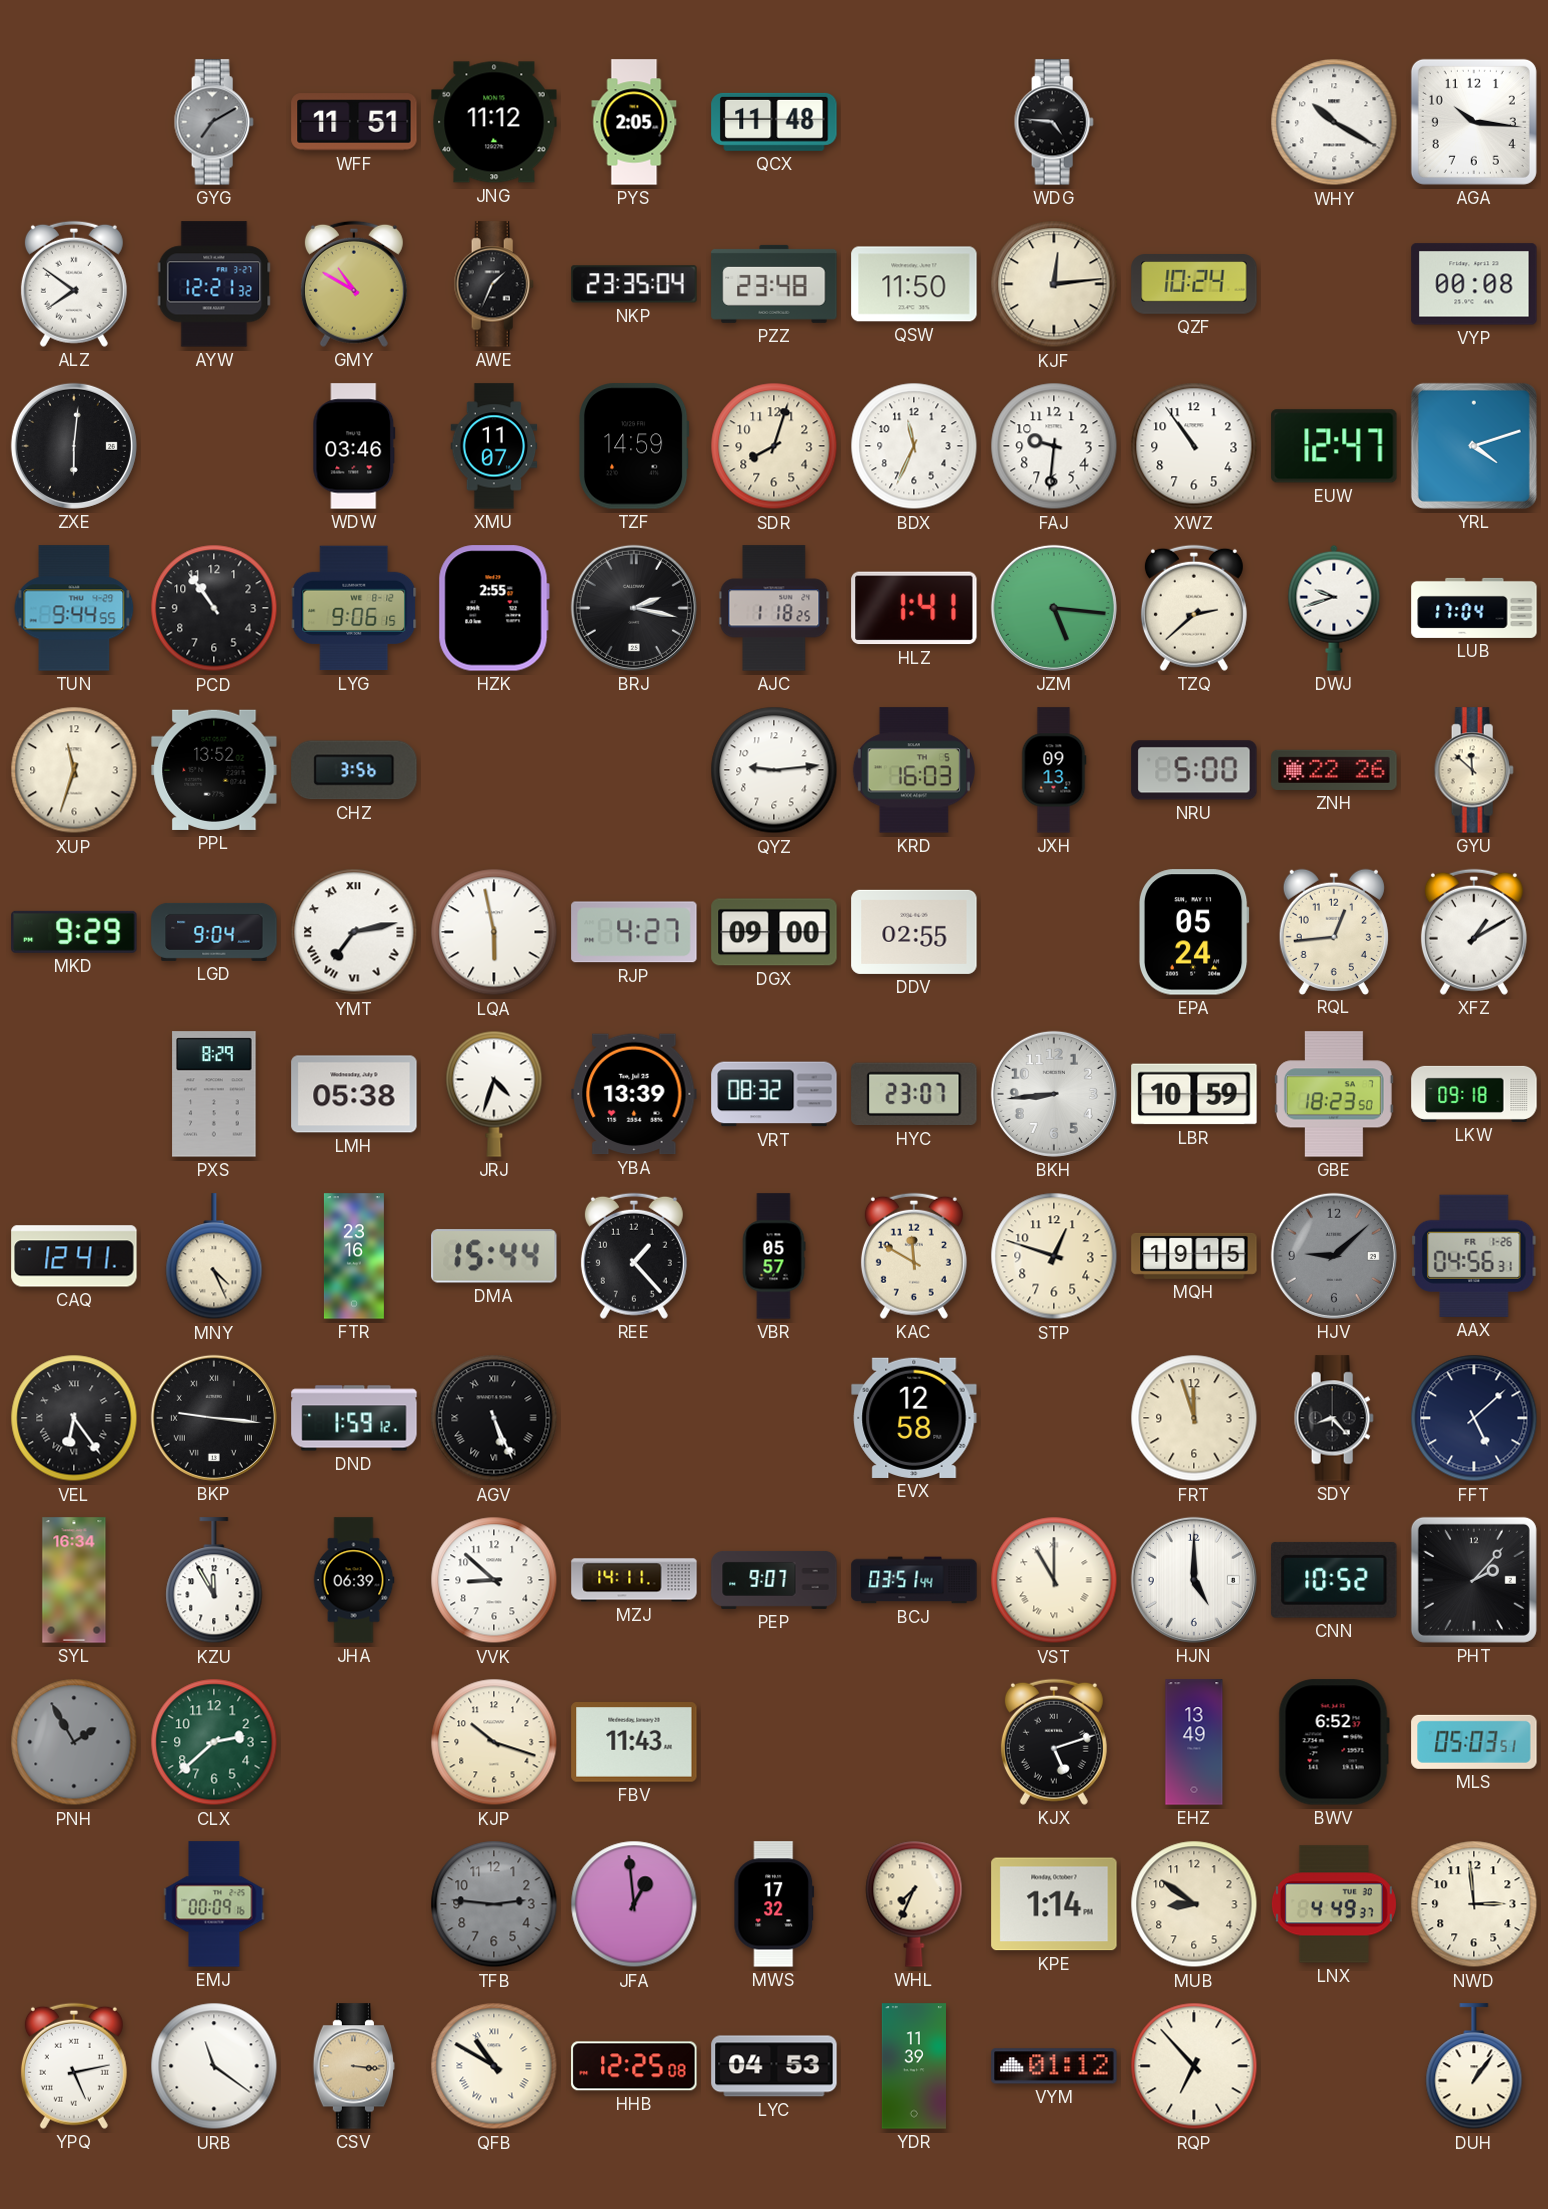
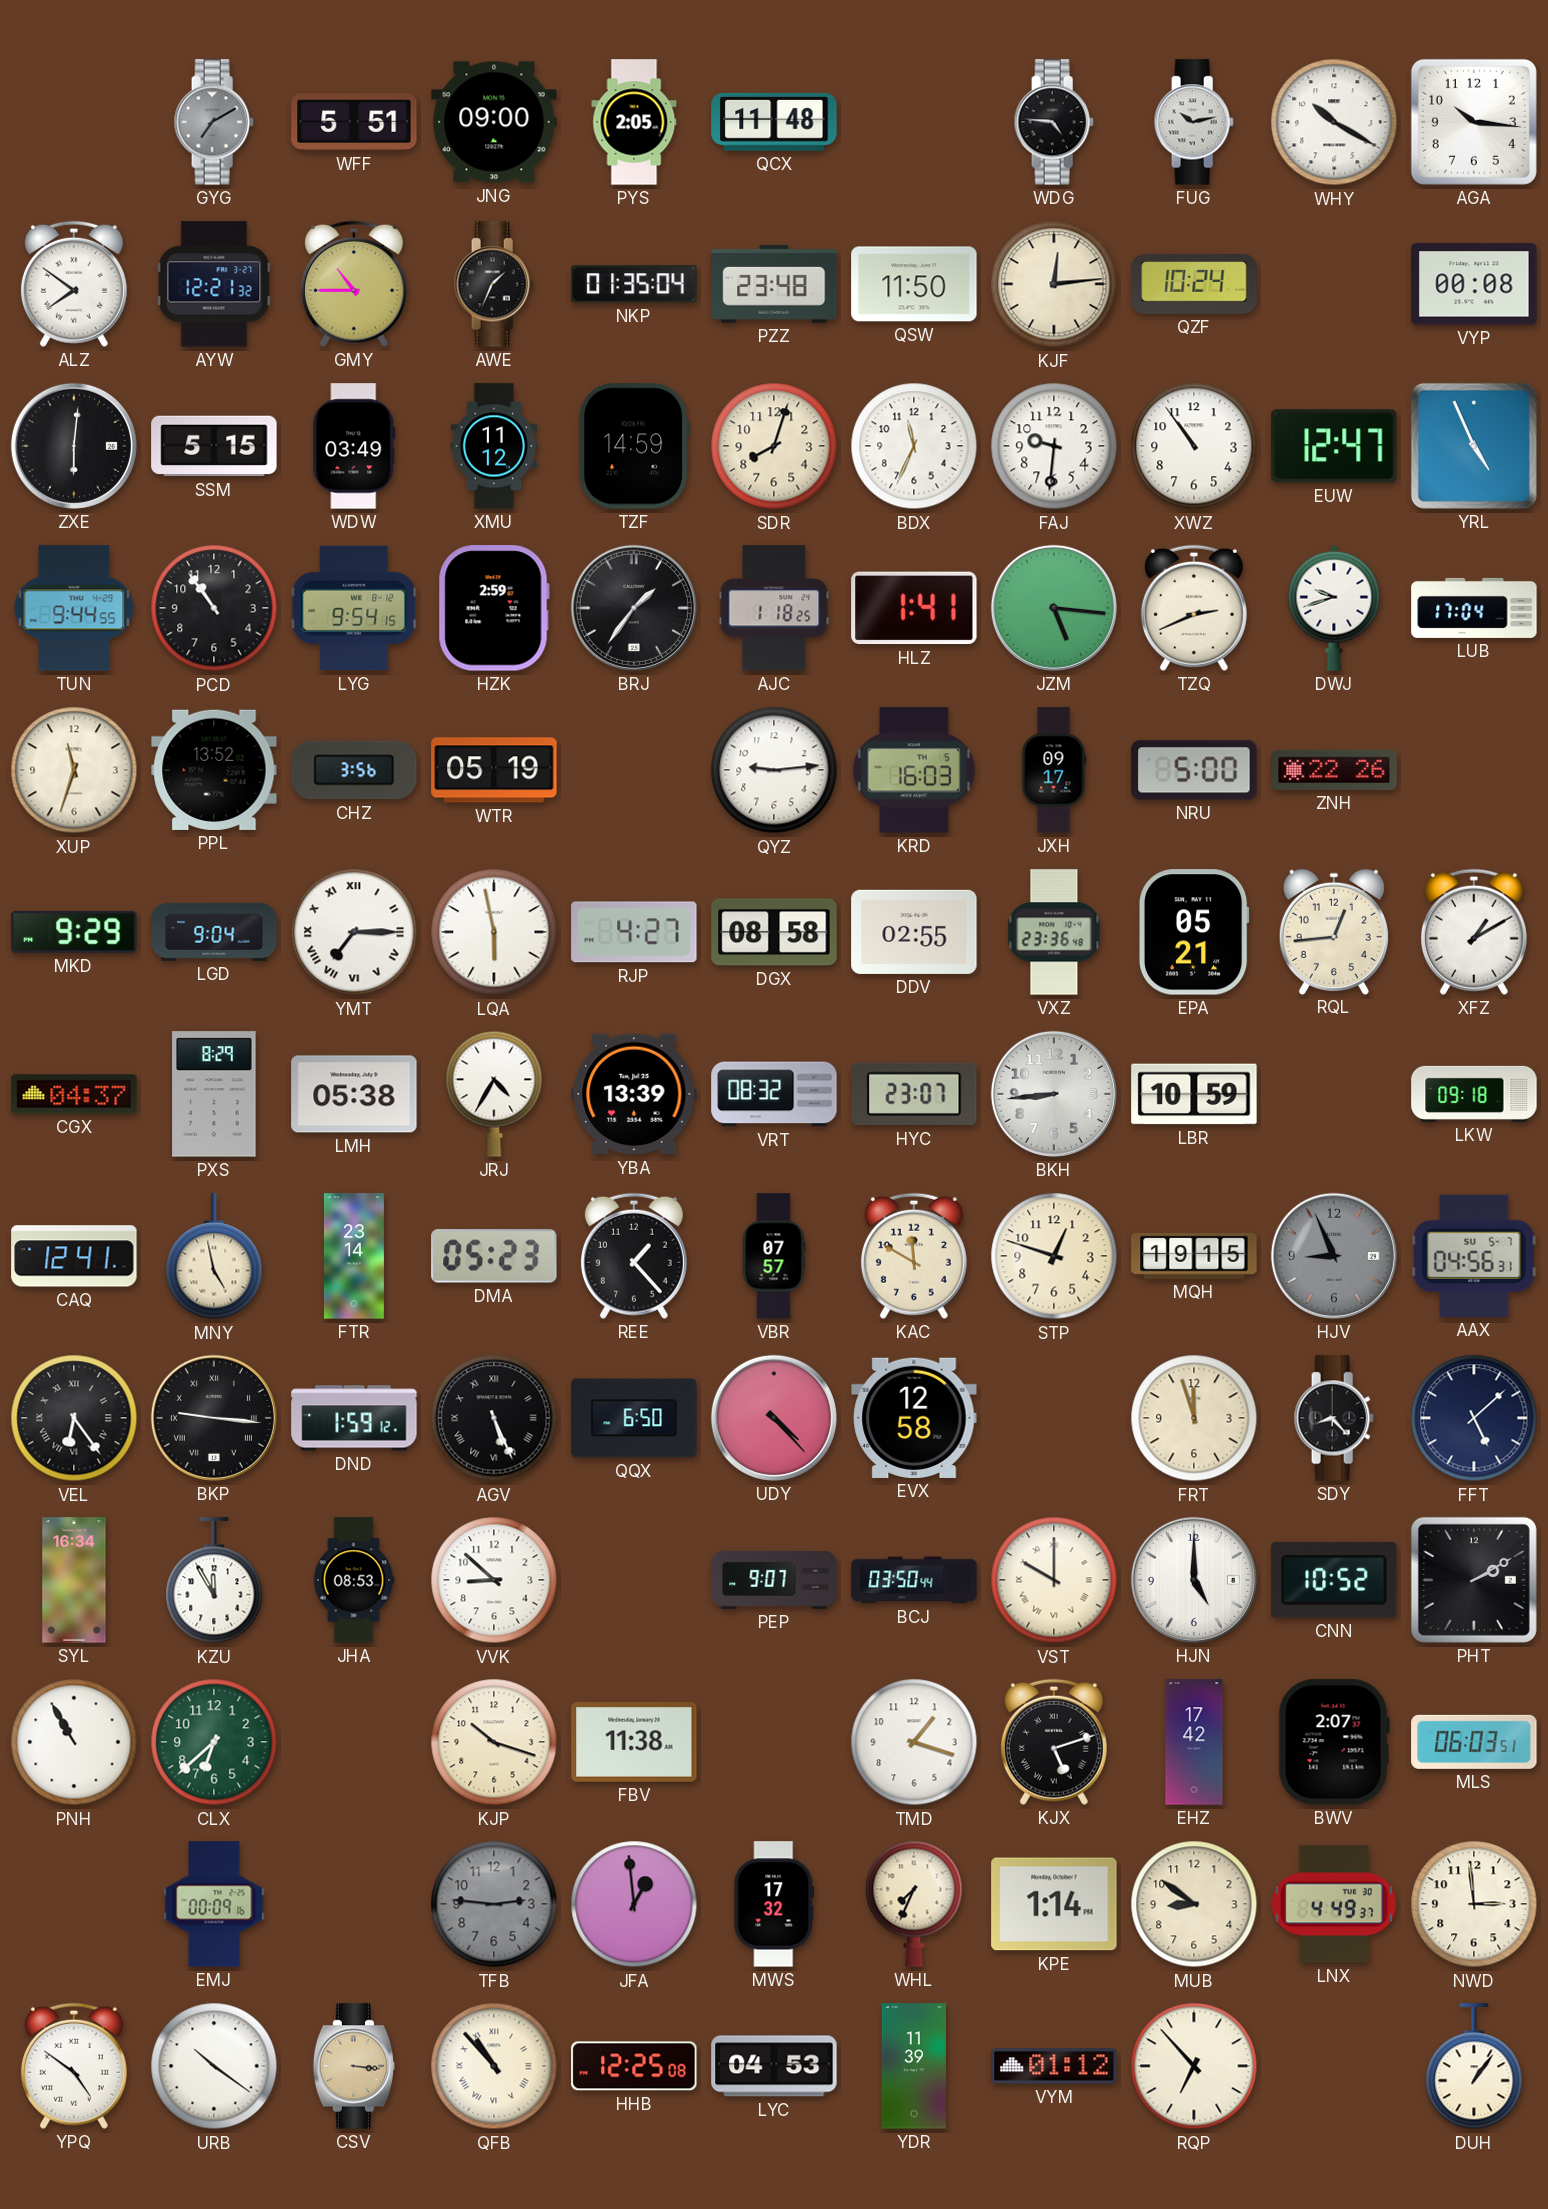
WFF: 11:51 -> 5:51
JNG: 11:12 -> 09:00
FUG: none -> 10:13
GMY: 10:50 -> 10:45
NKP: 23:35 -> 01:35
SSM: none -> 5:15
WDW: 03:46 -> 03:49
XMU: 11:07 -> 11:12
YRL: 4:12 -> 4:56
LYG: 9:06 -> 9:54
HZK: 2:55 -> 2:59
BRJ: 2:17 -> 1:36
TZQ: 2:38 -> 2:41
WTR: none -> 05:19
JXH: 09:13 -> 09:17
GYU: 11:52 -> none
YMT: 7:13 -> 7:15
DGX: 09:00 -> 08:58
VXZ: none -> 23:36
EPA: 05:24 -> 05:21
CGX: none -> 04:37
JRJ: 4:33 -> 4:35
GBE: 18:23 -> none
MNY: 4:26 -> 4:58
FTR: 23:16 -> 23:14
DMA: 15:44 -> 05:23
VBR: 05:57 -> 07:57
HJV: 9:08 -> 8:56
AAX date: FR 1-26 -> SU 5-7
QQX: none -> 6:50
UDY: none -> 4:23
JHA: 06:39 -> 08:53
MZJ: 14:11 -> none
BCJ: 03:51 -> 03:50
VST: 11:00 -> 10:00
PHT: 2:07 -> 2:10
PNH: 1:55 -> 10:55
PNH dial: grey -> white
CLX: 2:38 -> 6:38
FBV: 11:43 -> 11:38
TMD: none -> 1:18
EHZ: 13:49 -> 17:42
BWV: 6:52 -> 2:07
MLS: 05:03 -> 06:03
YPQ: 5:13 -> 4:51
URB: 11:21 -> 10:21
QFB: 10:50 -> 10:53
